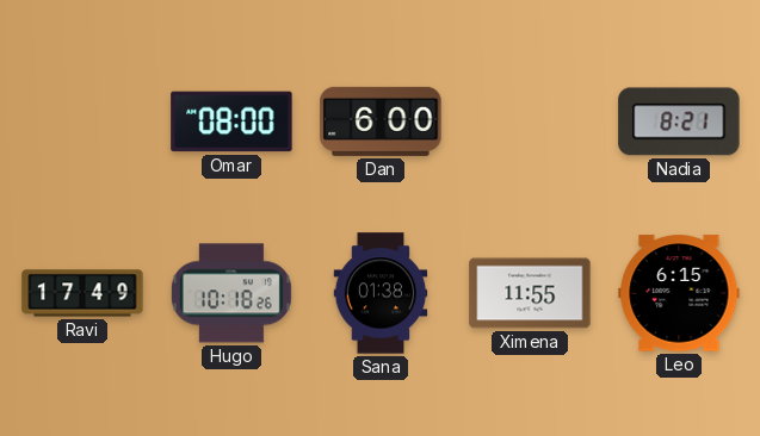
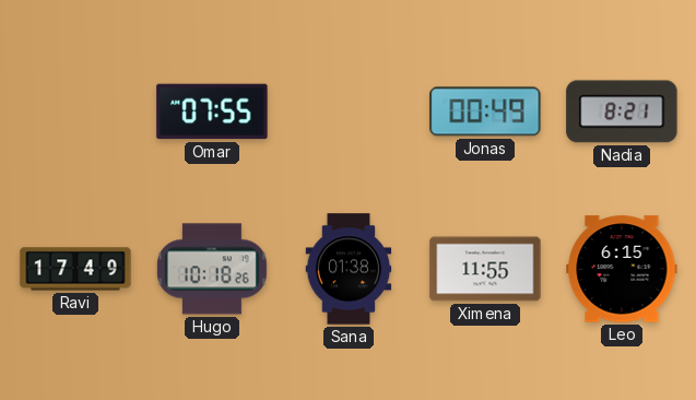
Omar: 08:00 -> 07:55
Dan: 6:00 -> none
Jonas: none -> 00:49
